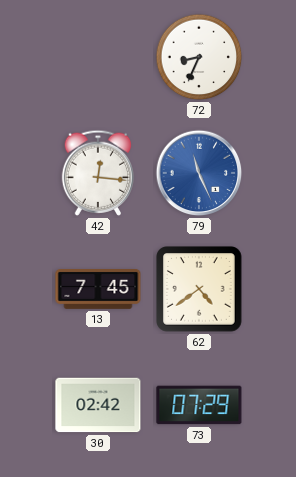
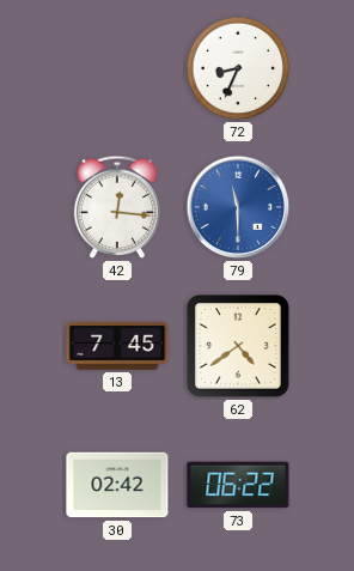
79: 11:26 -> 11:30
73: 07:29 -> 06:22
